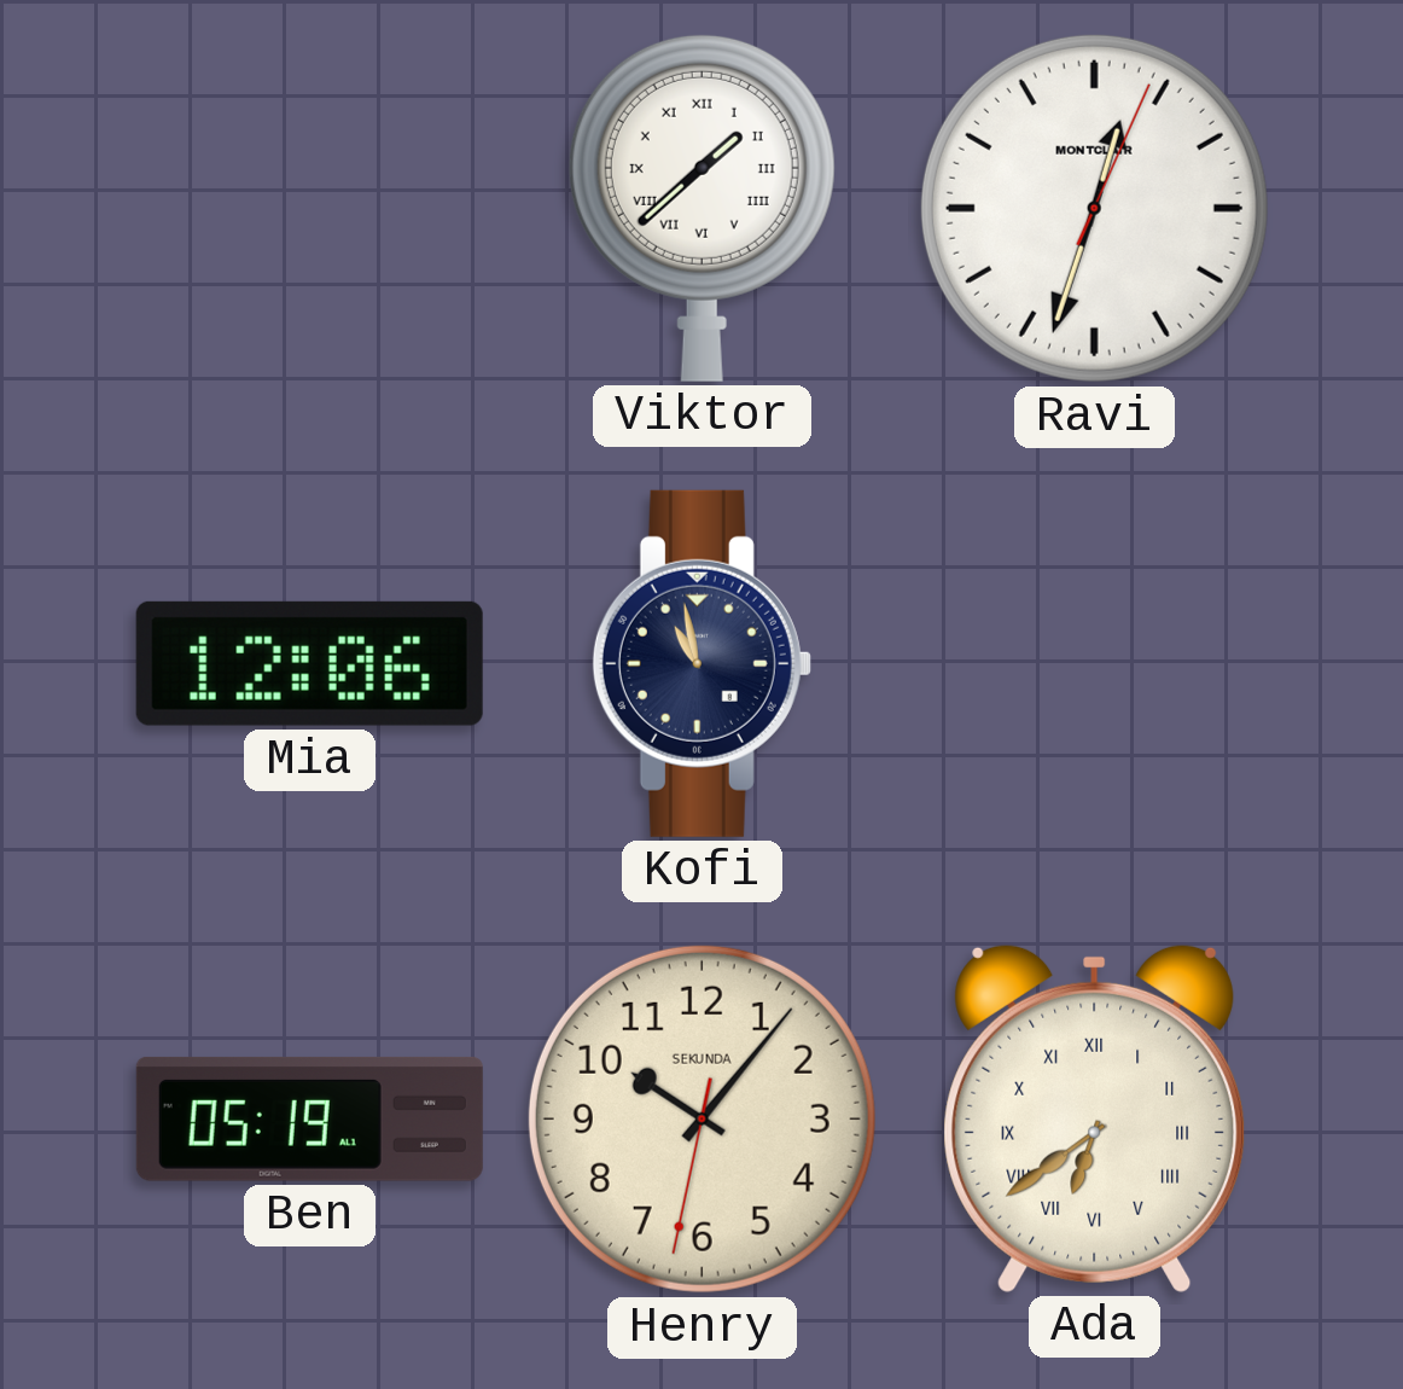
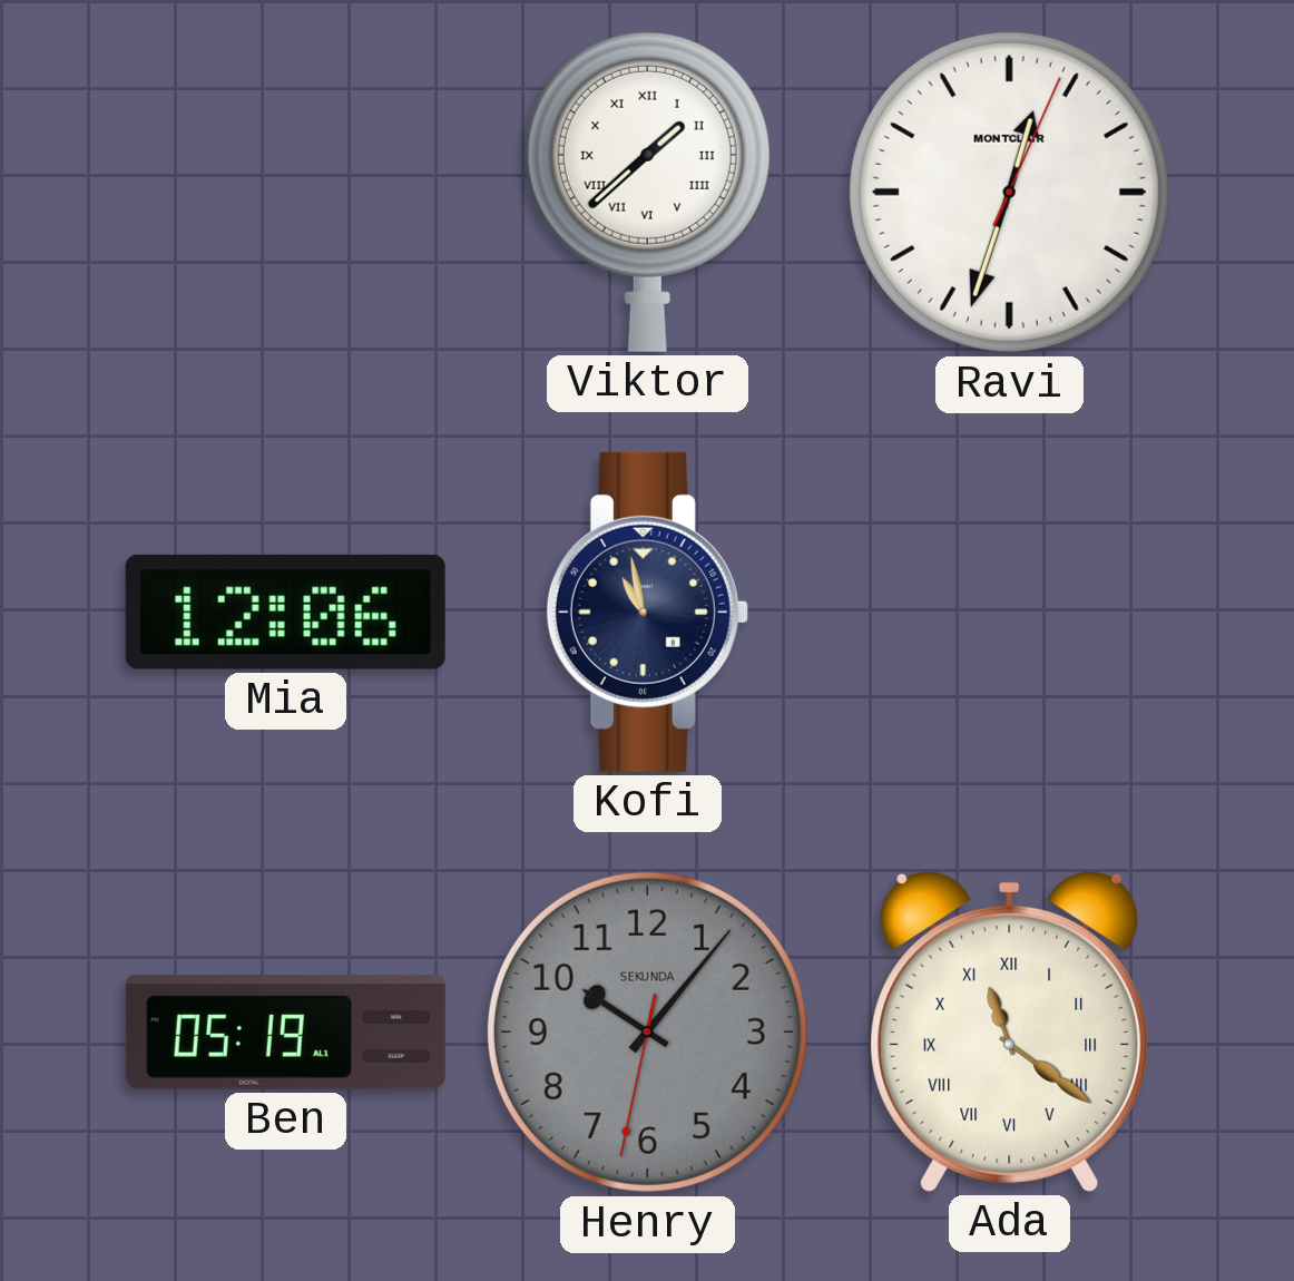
Henry dial: cream -> grey
Ada: 6:39 -> 11:21
